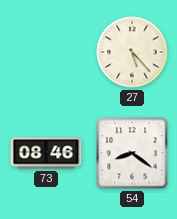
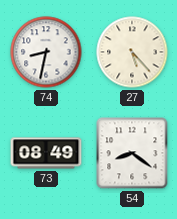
74: none -> 8:32
73: 08:46 -> 08:49
